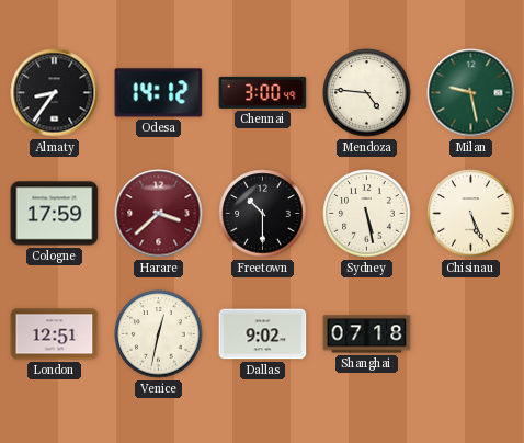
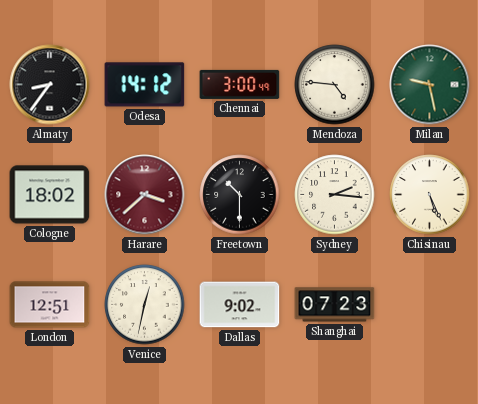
Cologne: 17:59 -> 18:02
Sydney: 5:28 -> 2:16
Shanghai: 07:18 -> 07:23
